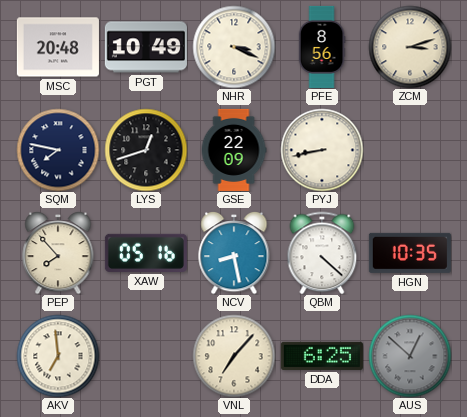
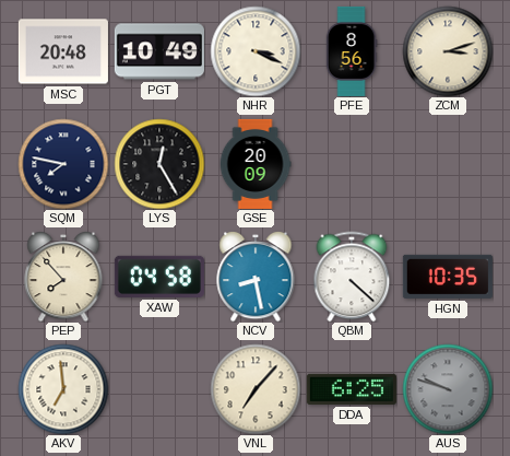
LYS: 12:42 -> 12:25
GSE: 22:09 -> 20:09
PYJ: 8:43 -> none
XAW: 05:16 -> 04:58
AUS: 12:52 -> 9:48
